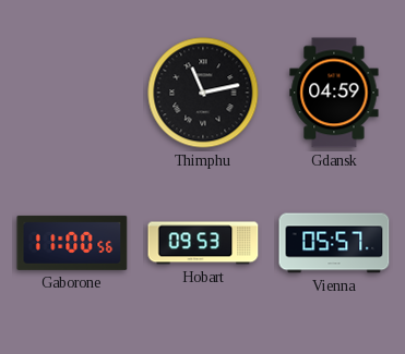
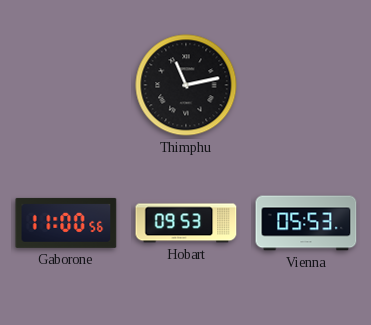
Gdansk: 04:59 -> none
Vienna: 05:57 -> 05:53
